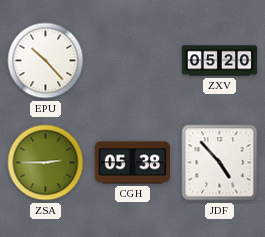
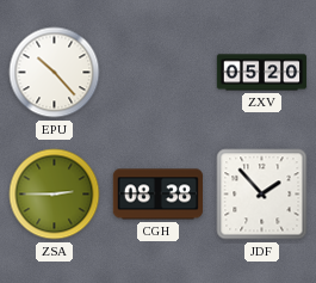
CGH: 05:38 -> 08:38
JDF: 4:53 -> 1:53
